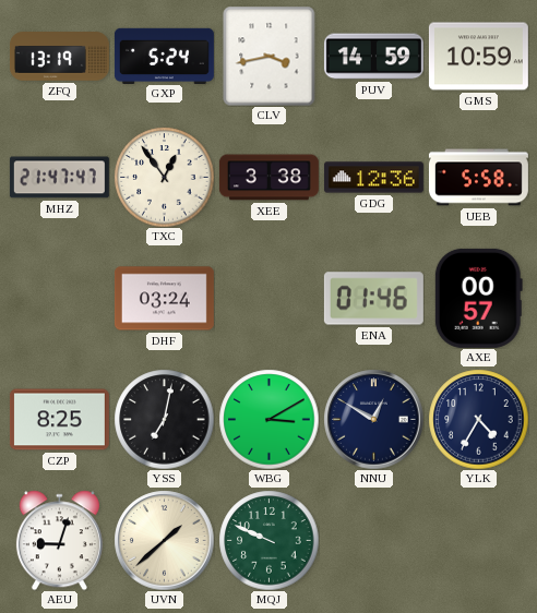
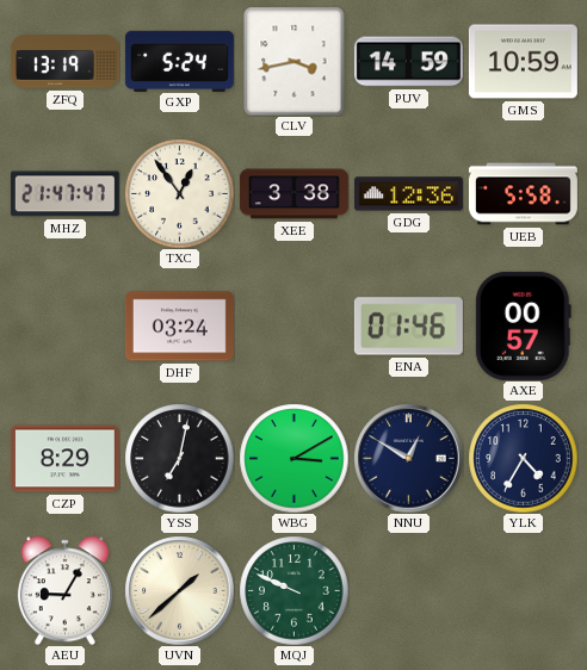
CZP: 8:25 -> 8:29
AEU: 9:03 -> 9:05
